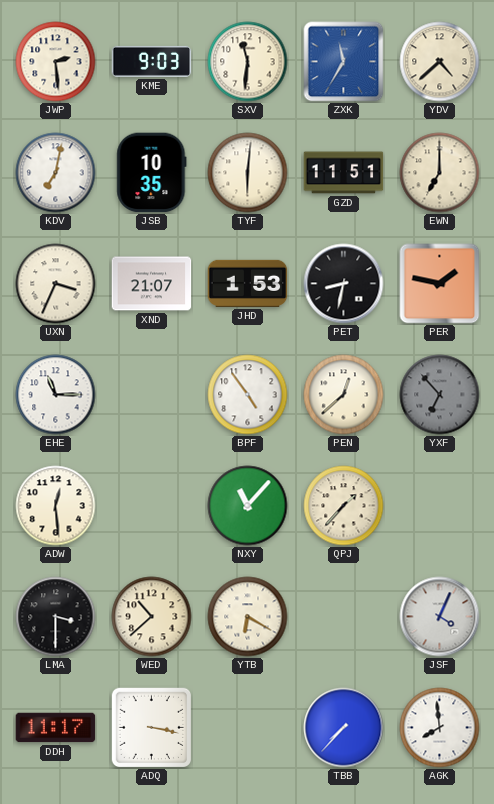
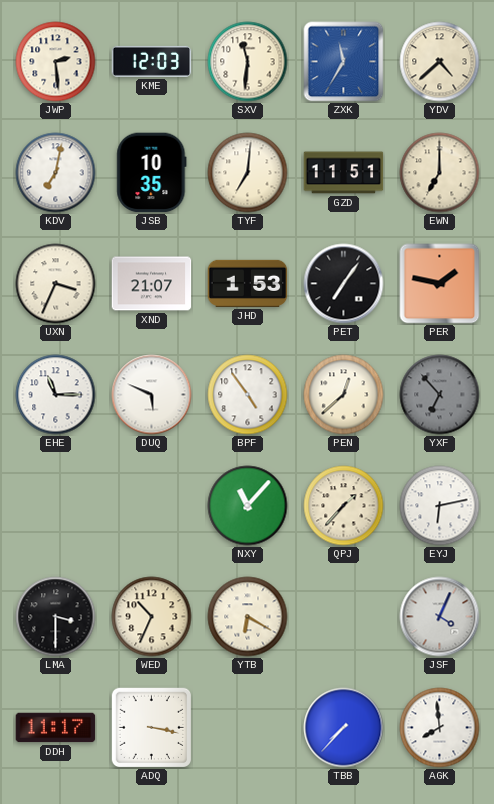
KME: 9:03 -> 12:03
TYF: 6:01 -> 7:01
PET: 8:32 -> 7:06
DUQ: none -> 5:49
ADW: 12:29 -> none
EYJ: none -> 6:13
WED: 10:38 -> 10:34
